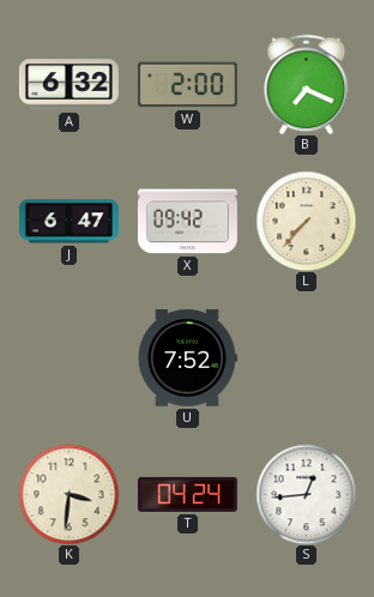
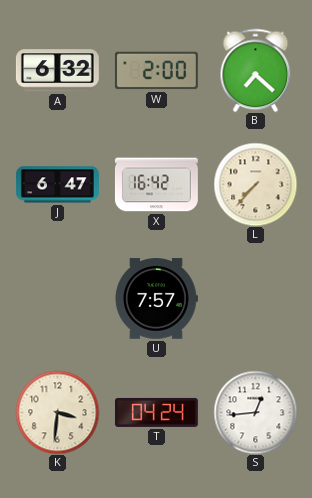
B: 7:19 -> 7:22
X: 09:42 -> 16:42
U: 7:52 -> 7:57
